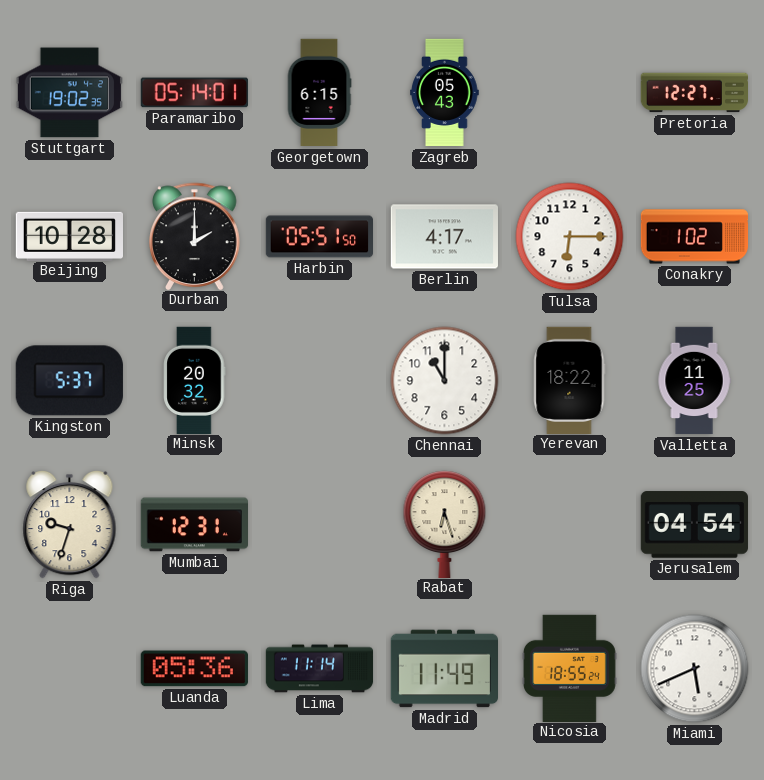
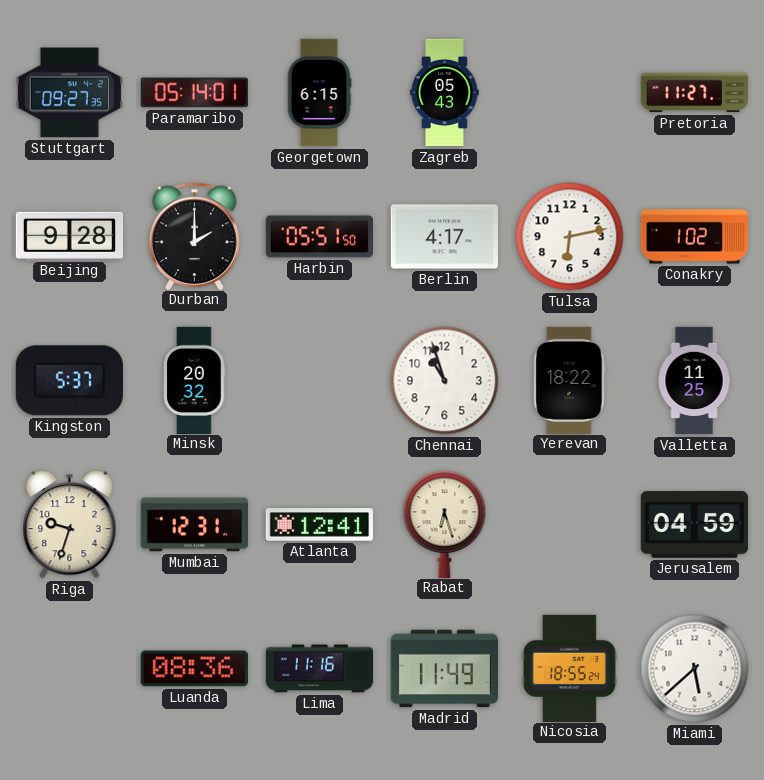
Stuttgart: 19:02 -> 09:27
Pretoria: 12:27 -> 11:27
Beijing: 10:28 -> 9:28
Tulsa: 6:15 -> 6:13
Chennai: 11:00 -> 10:57
Atlanta: none -> 12:41
Jerusalem: 04:54 -> 04:59
Luanda: 05:36 -> 08:36
Lima: 11:14 -> 11:16
Miami: 5:41 -> 5:38
